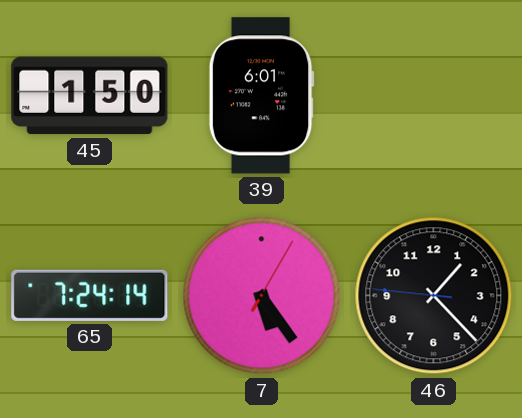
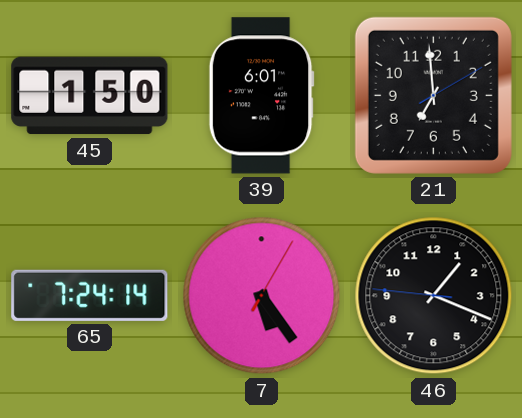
21: none -> 6:59
46: 1:22 -> 1:18
